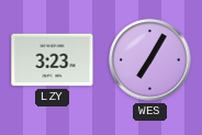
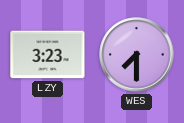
WES: 7:05 -> 7:30
